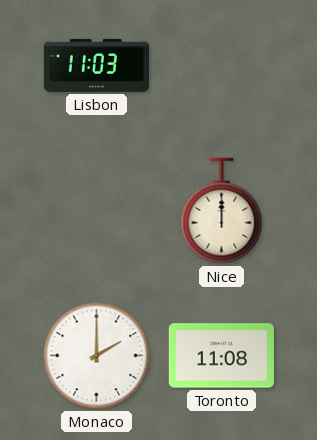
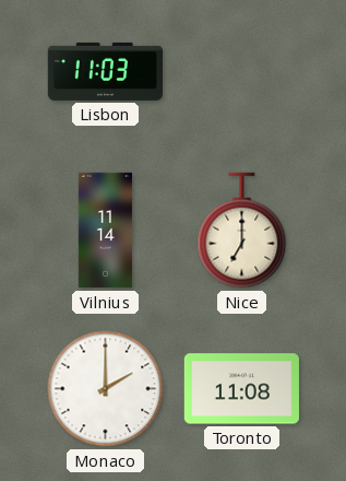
Vilnius: none -> 11:14
Nice: 12:00 -> 7:00
